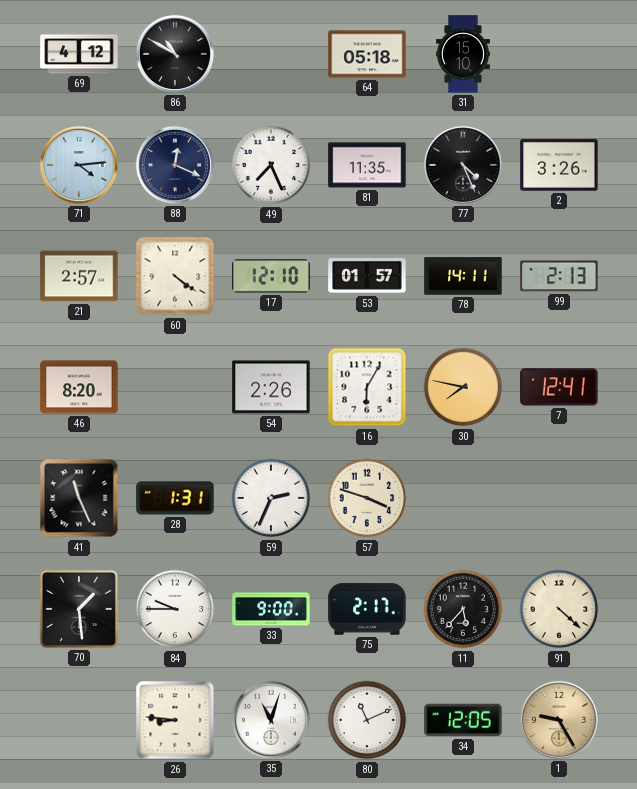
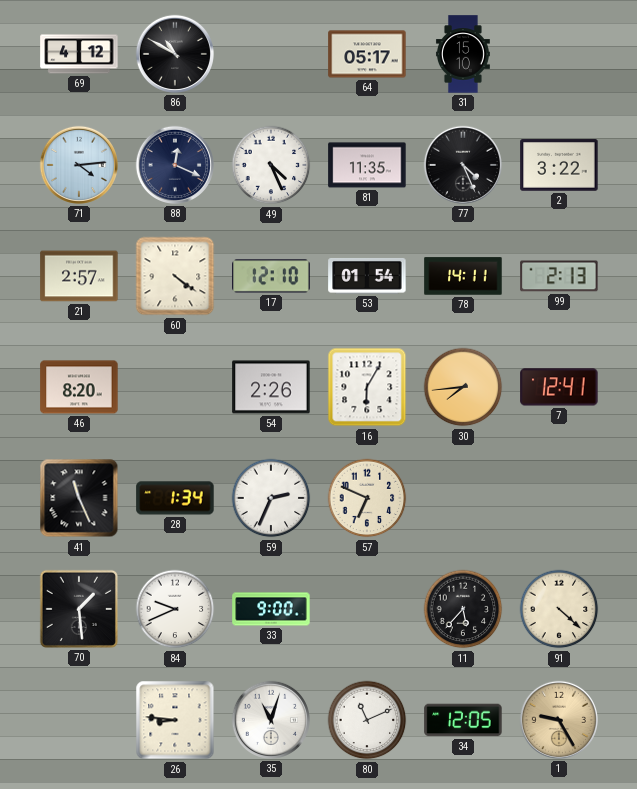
64: 05:18 -> 05:17
49: 7:26 -> 4:26
2: 3:26 -> 3:22
53: 01:57 -> 01:54
30: 7:47 -> 7:44
28: 1:31 -> 1:34
57: 3:48 -> 6:49
84: 9:45 -> 9:41
75: 2:17 -> none
